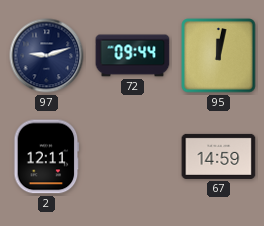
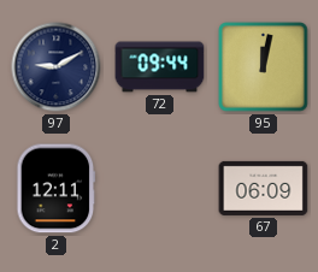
97: 9:12 -> 9:10
67: 14:59 -> 06:09
